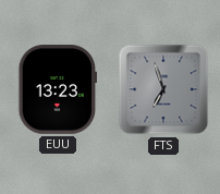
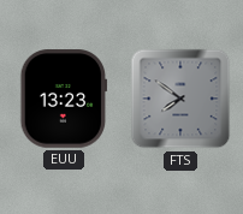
FTS: 6:57 -> 7:51
